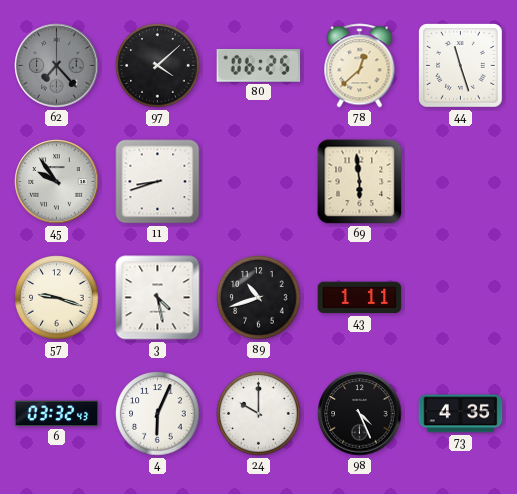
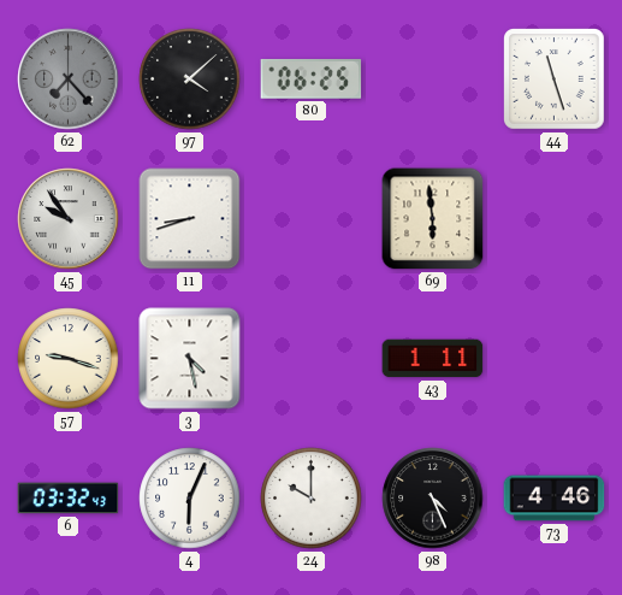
78: 12:38 -> none
89: 10:42 -> none
73: 4:35 -> 4:46
